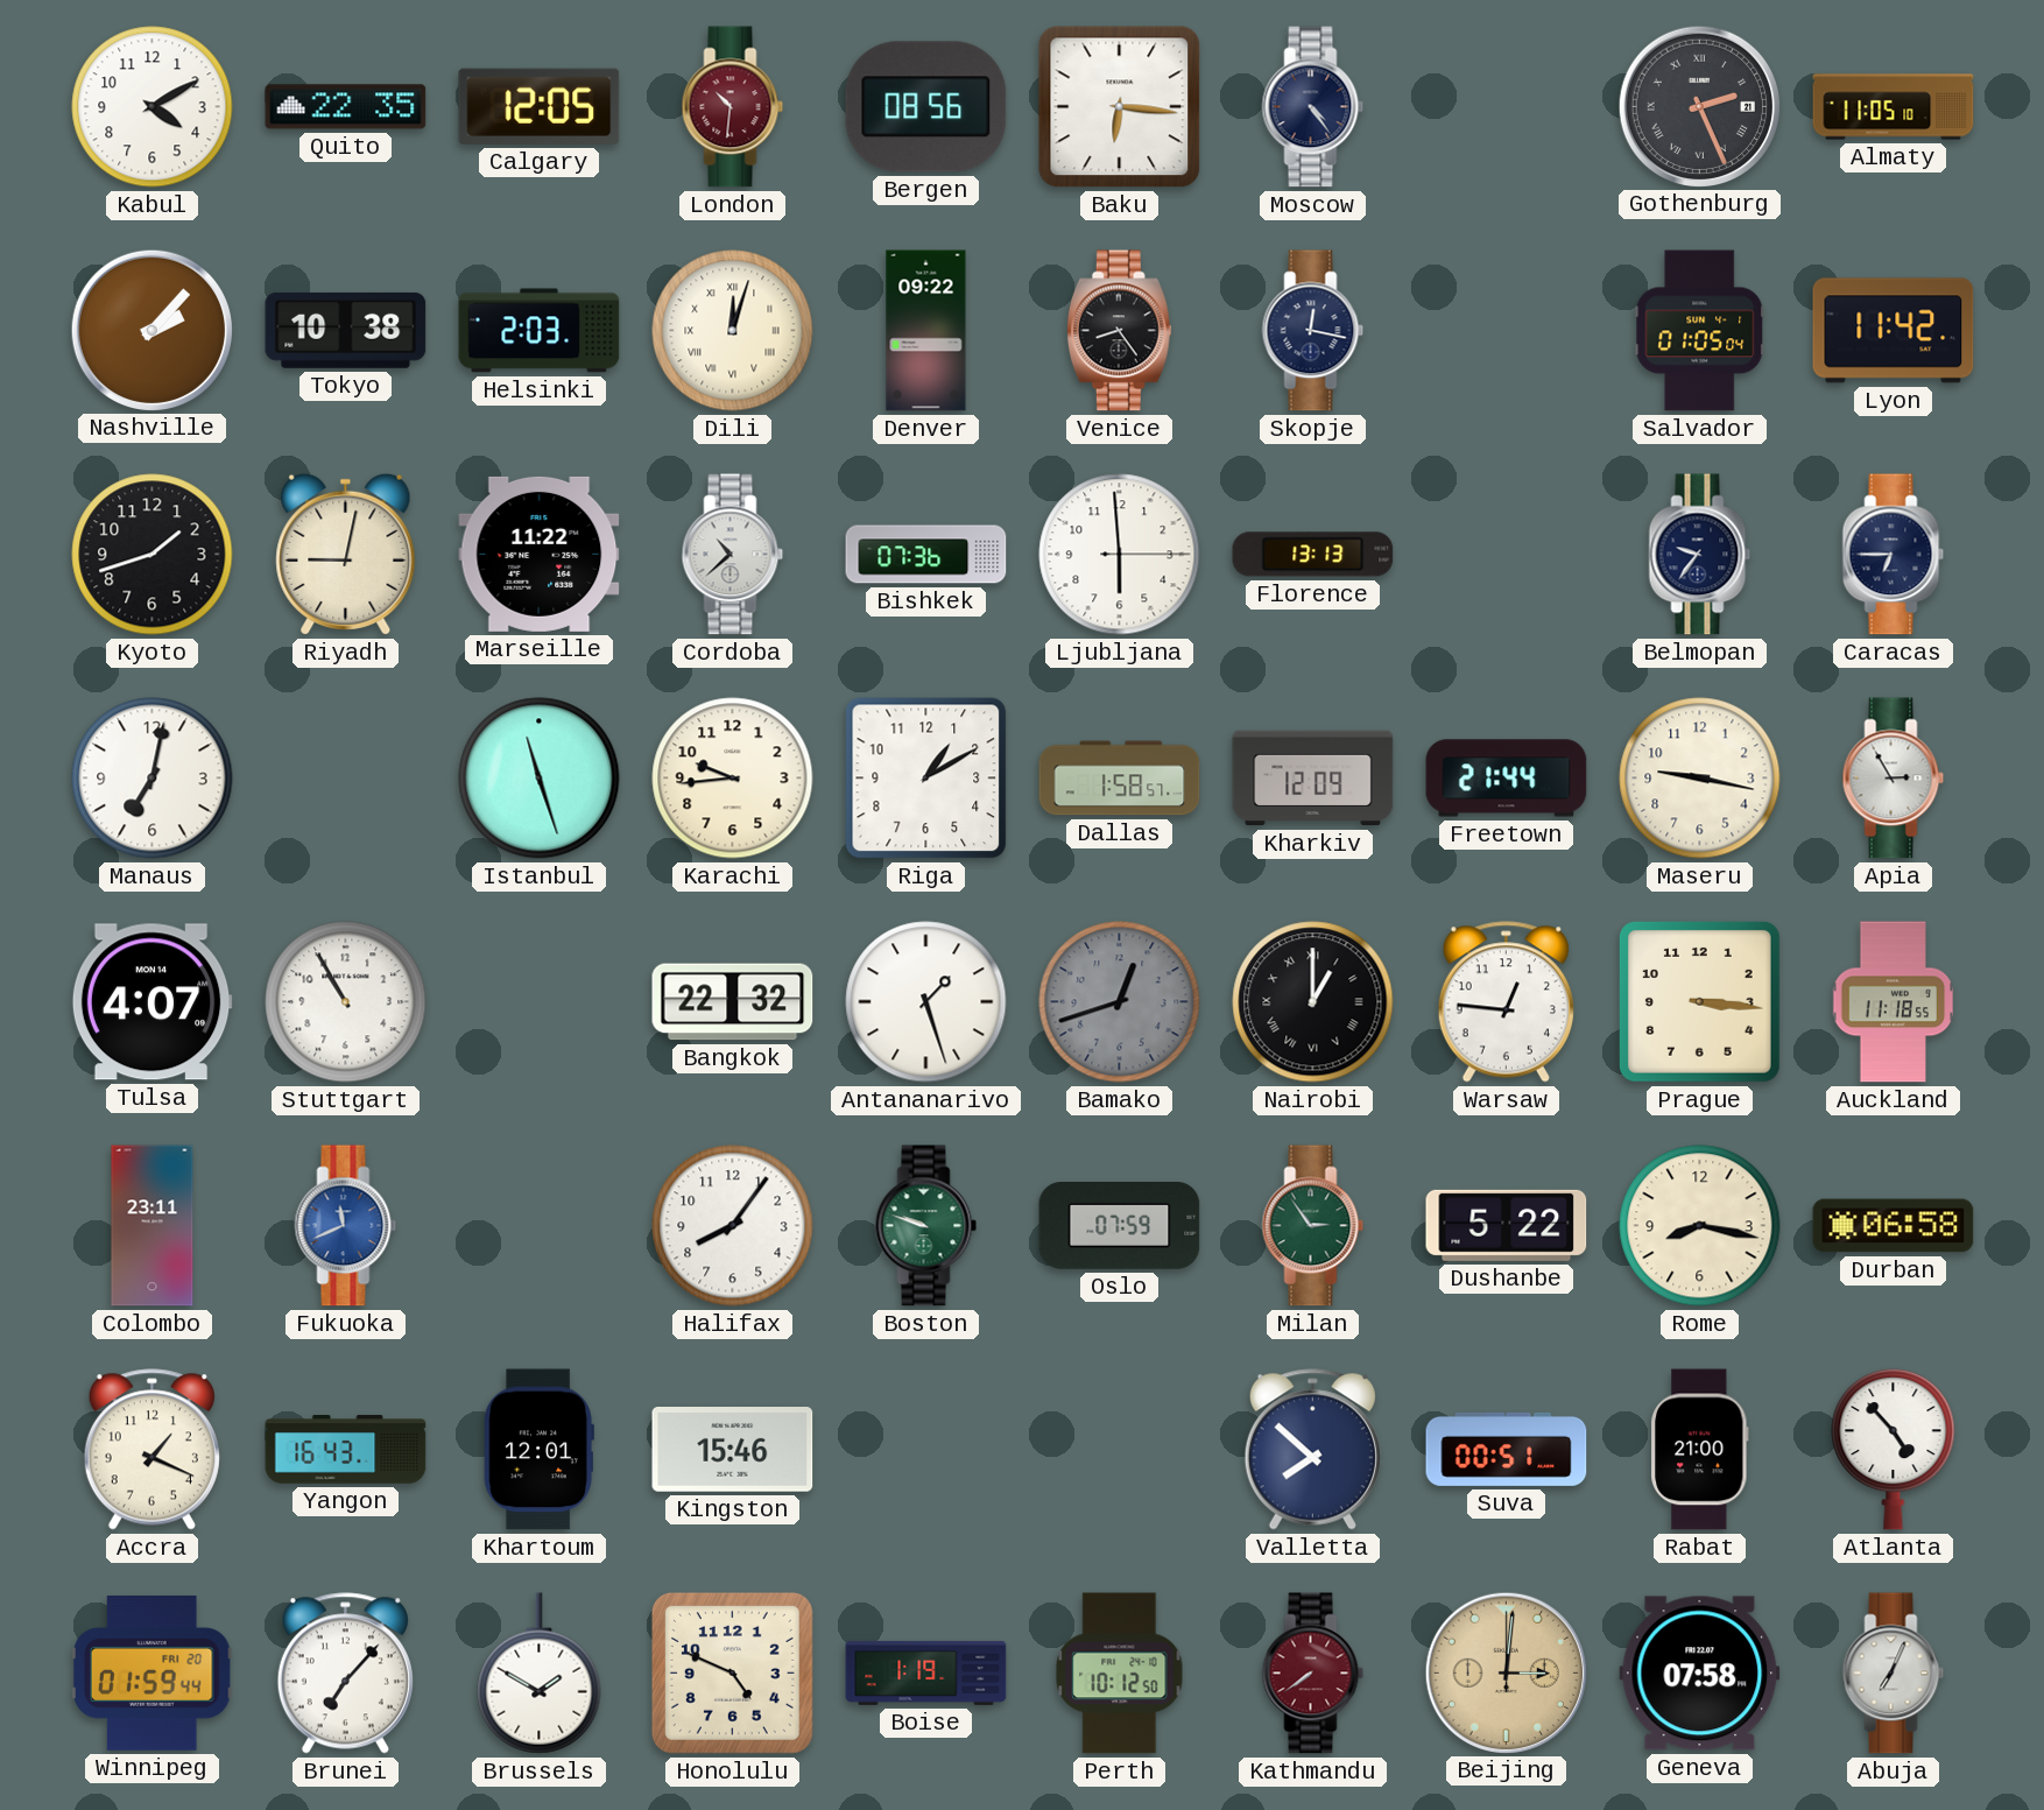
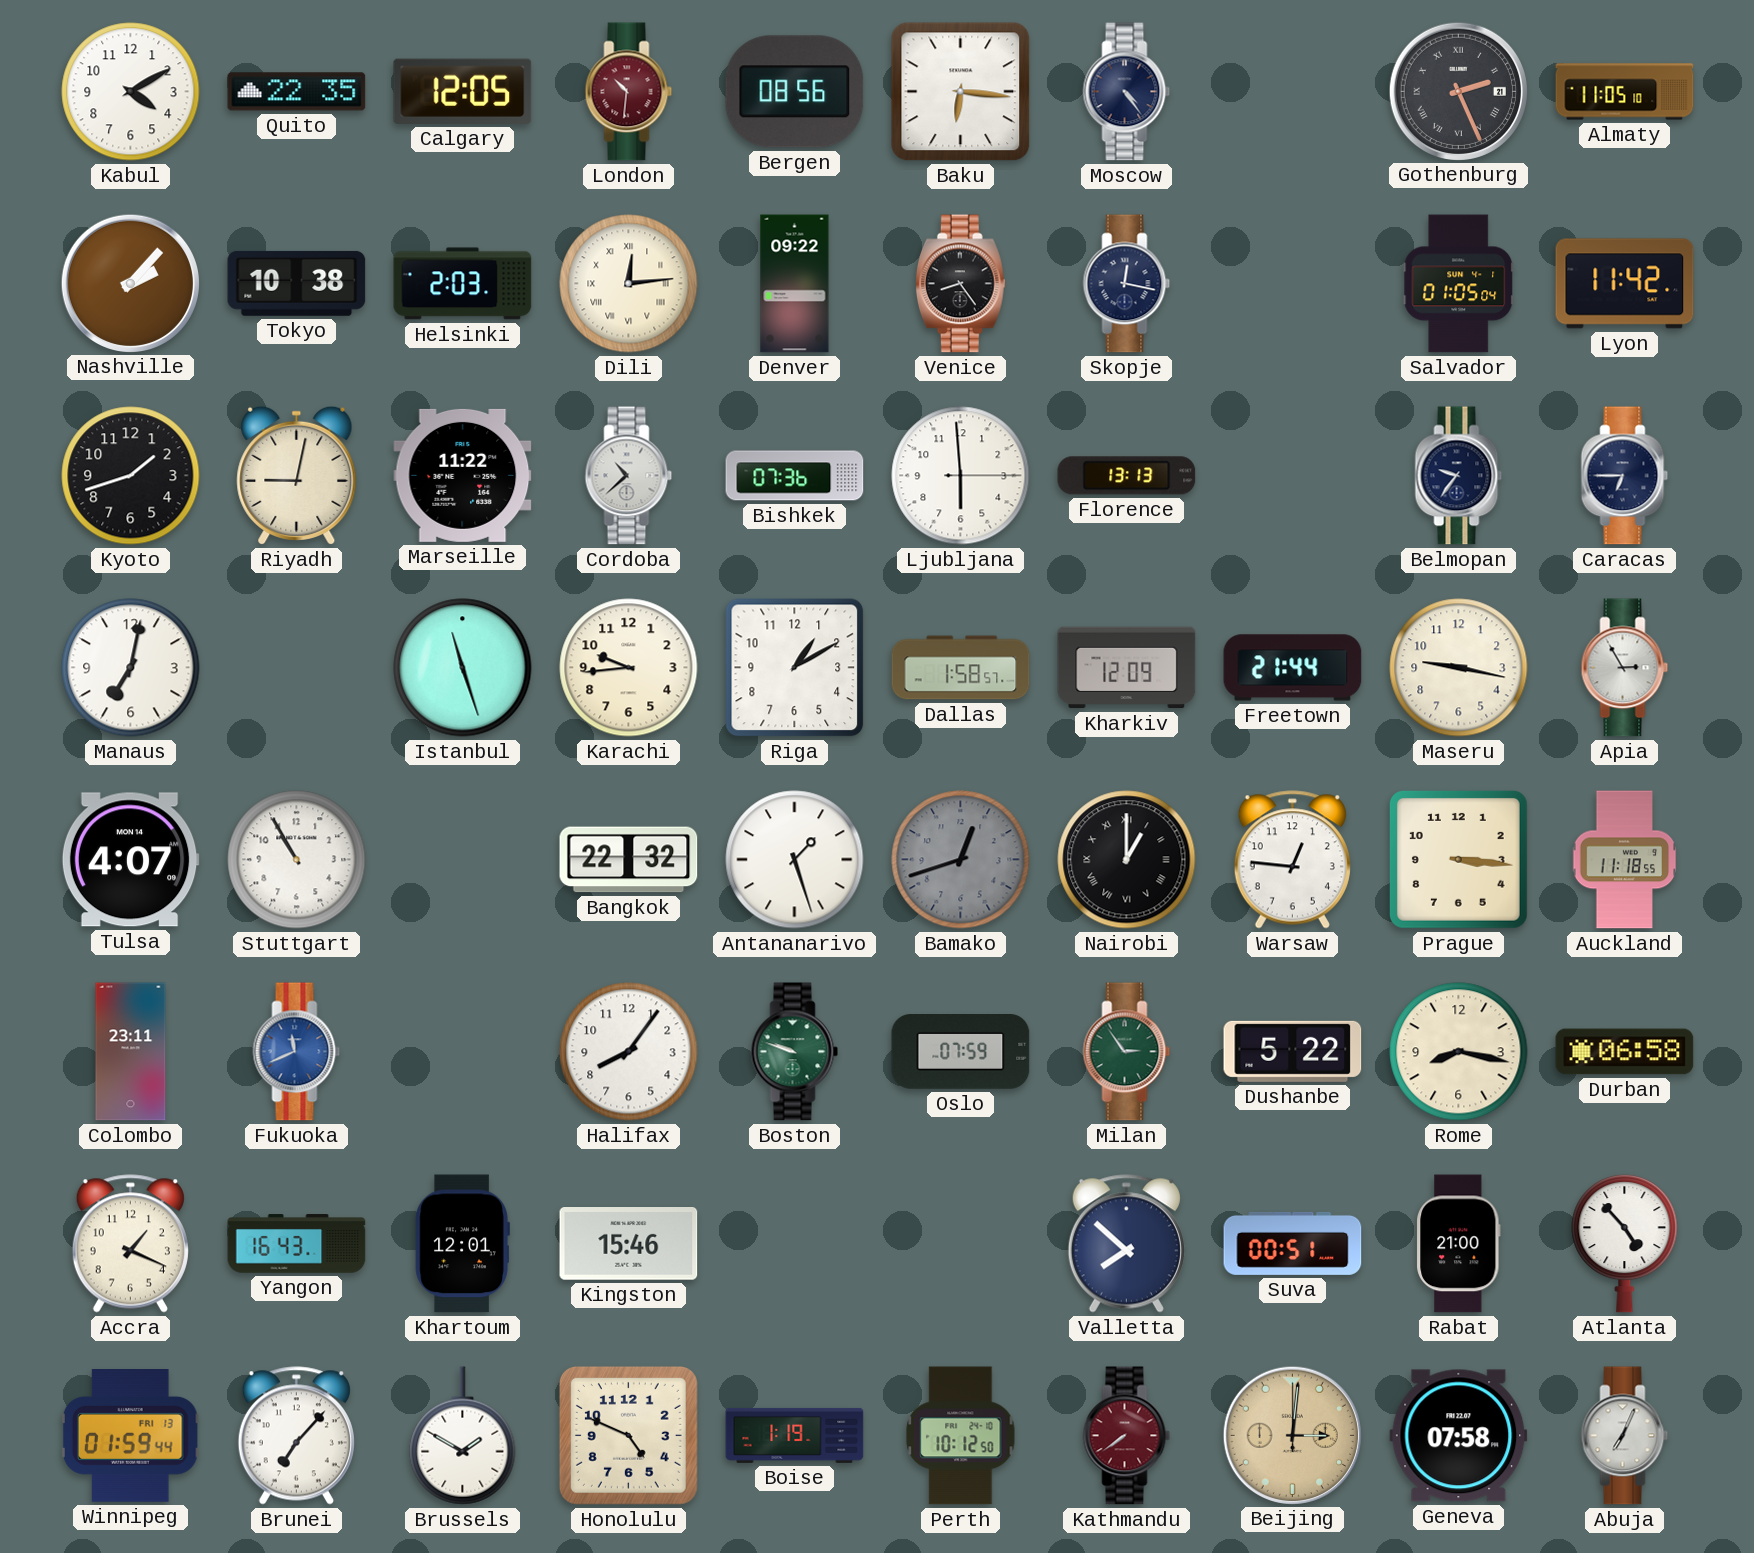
Dili: 12:03 -> 12:14
Winnipeg date: FRI 20 -> FRI 13
